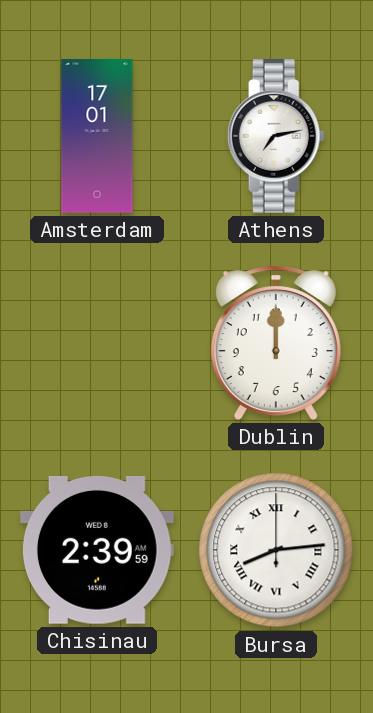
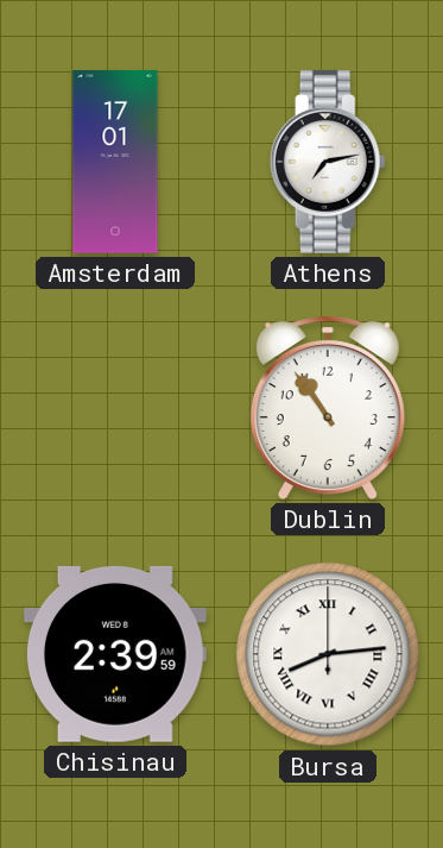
Dublin: 12:00 -> 10:54
